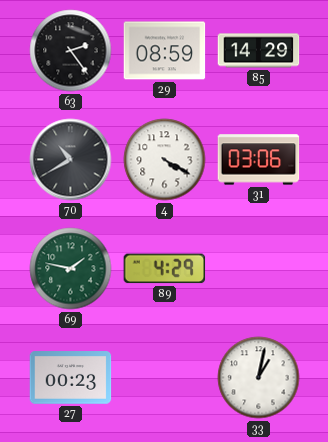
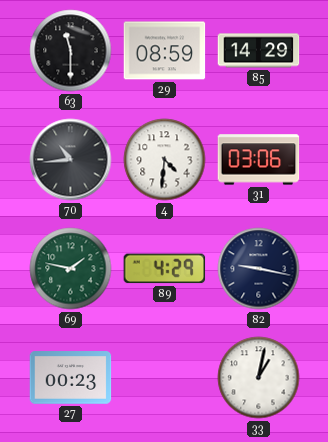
63: 2:24 -> 11:30
70: 10:40 -> 10:44
4: 4:20 -> 4:31
82: none -> 9:17
